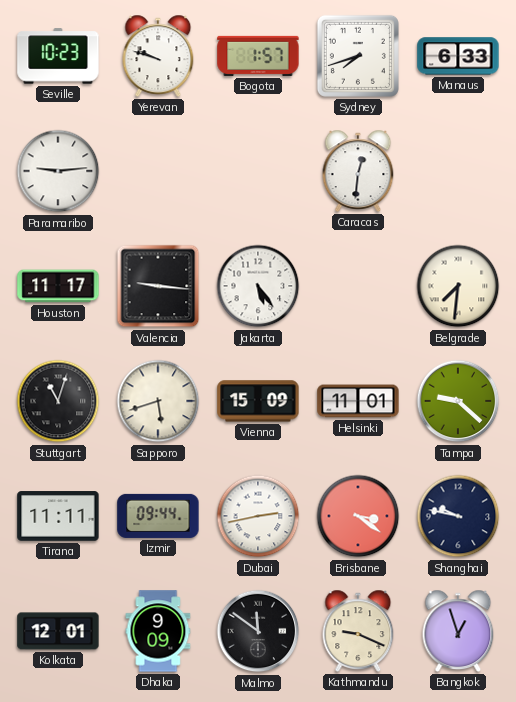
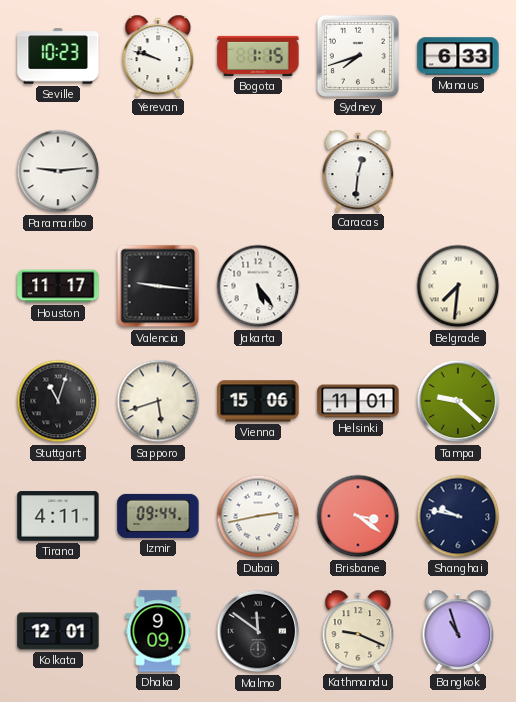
Bogota: 1:57 -> 1:15
Vienna: 15:09 -> 15:06
Tirana: 11:11 -> 4:11
Bangkok: 12:57 -> 10:57
